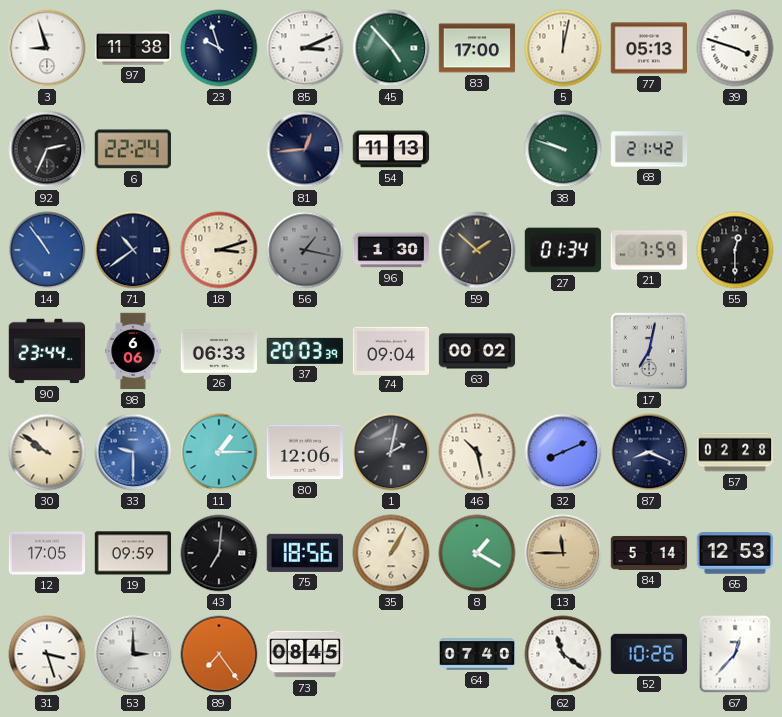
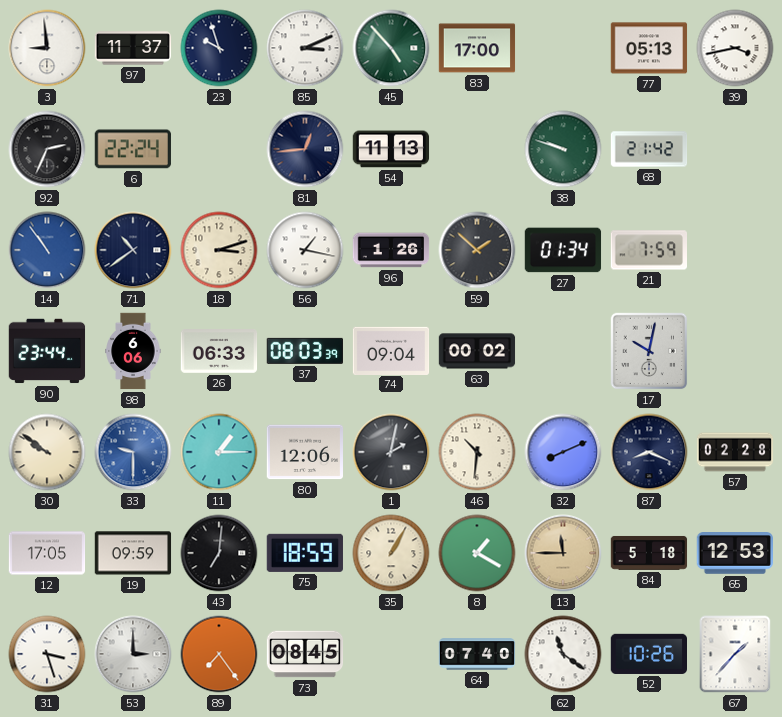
3: 8:57 -> 8:59
97: 11:38 -> 11:37
5: 12:02 -> none
39: 3:48 -> 3:43
56 dial: grey -> white
96: 1:30 -> 1:26
55: 12:30 -> none
37: 20:03 -> 08:03
17: 7:02 -> 10:02
46: 10:28 -> 10:31
75: 18:56 -> 18:59
84: 5:14 -> 5:18
67: 12:37 -> 1:37
